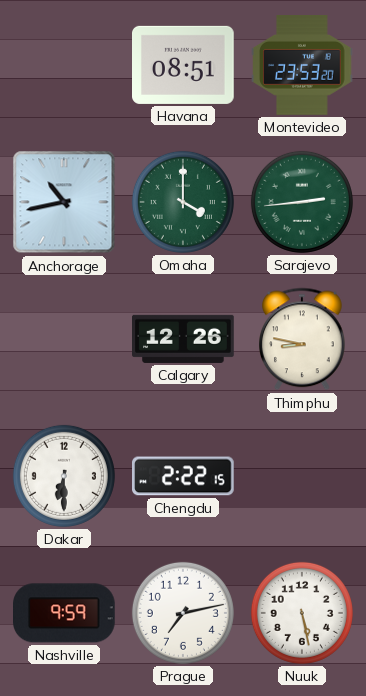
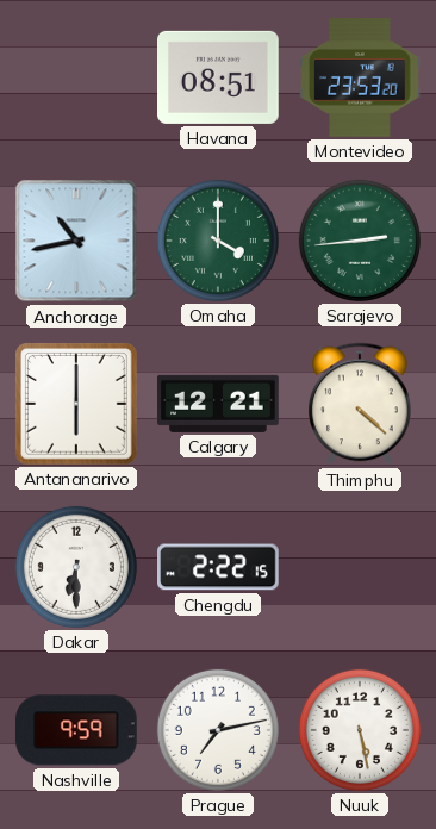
Antananarivo: none -> 6:00
Calgary: 12:26 -> 12:21
Thimphu: 8:47 -> 4:22
